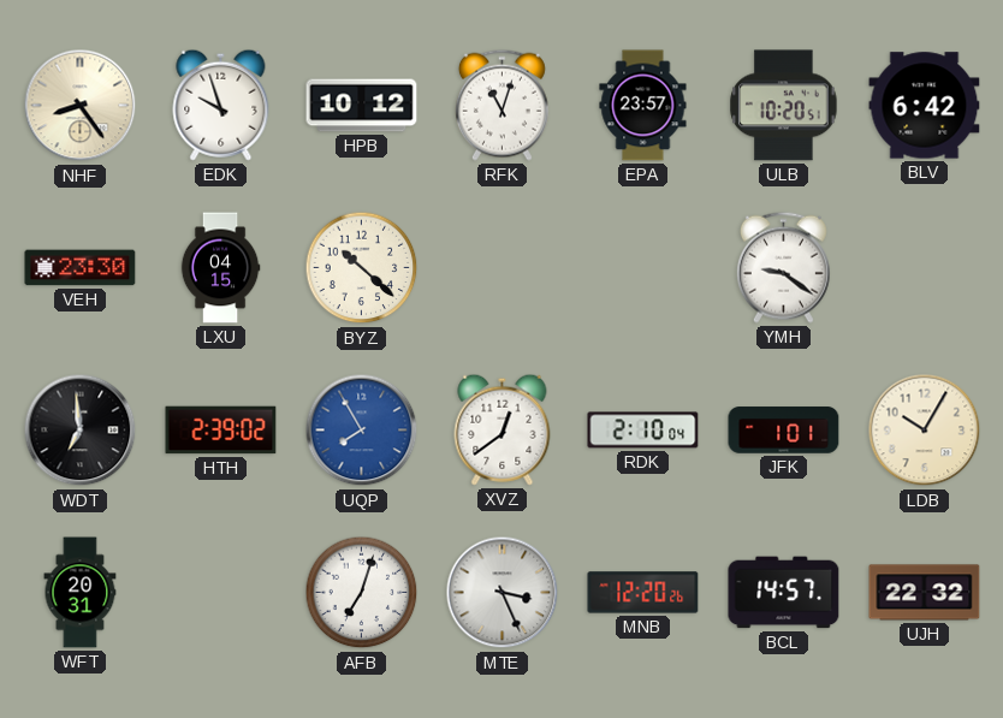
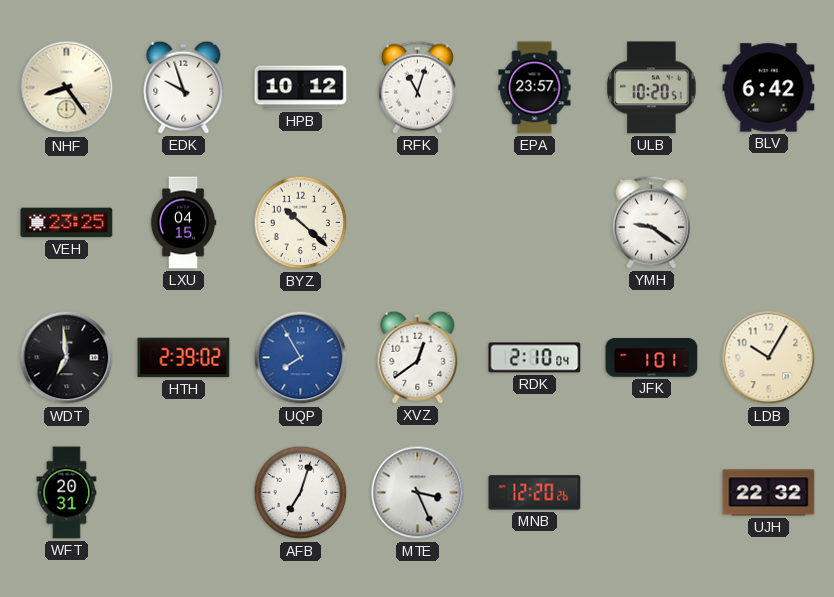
VEH: 23:30 -> 23:25
BCL: 14:57 -> none
